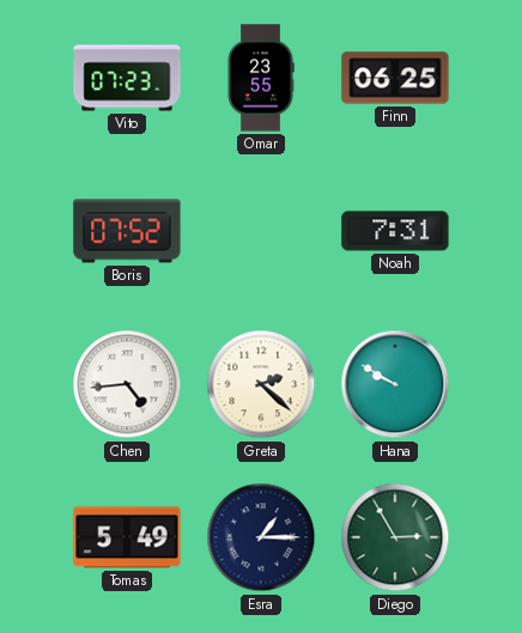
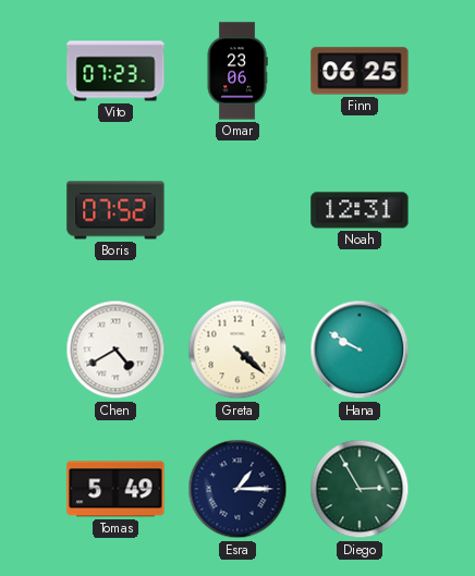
Omar: 23:55 -> 23:06
Noah: 7:31 -> 12:31
Chen: 4:44 -> 4:40
Greta: 2:22 -> 4:22
